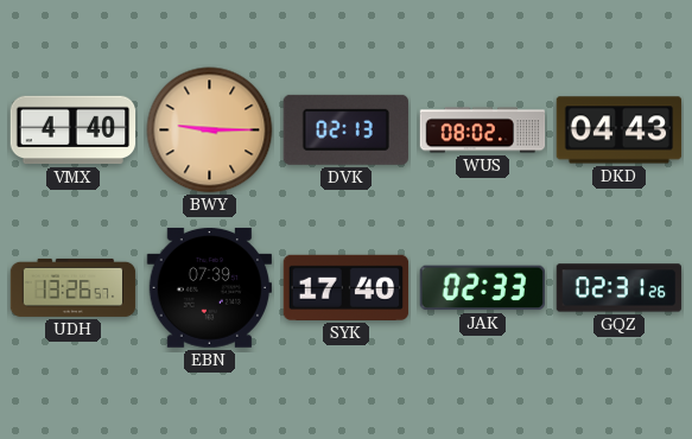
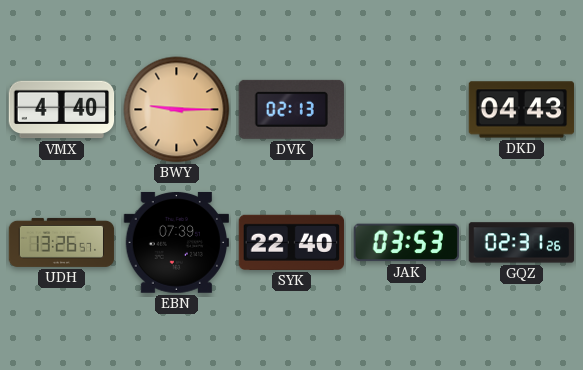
WUS: 08:02 -> none
SYK: 17:40 -> 22:40
JAK: 02:33 -> 03:53
